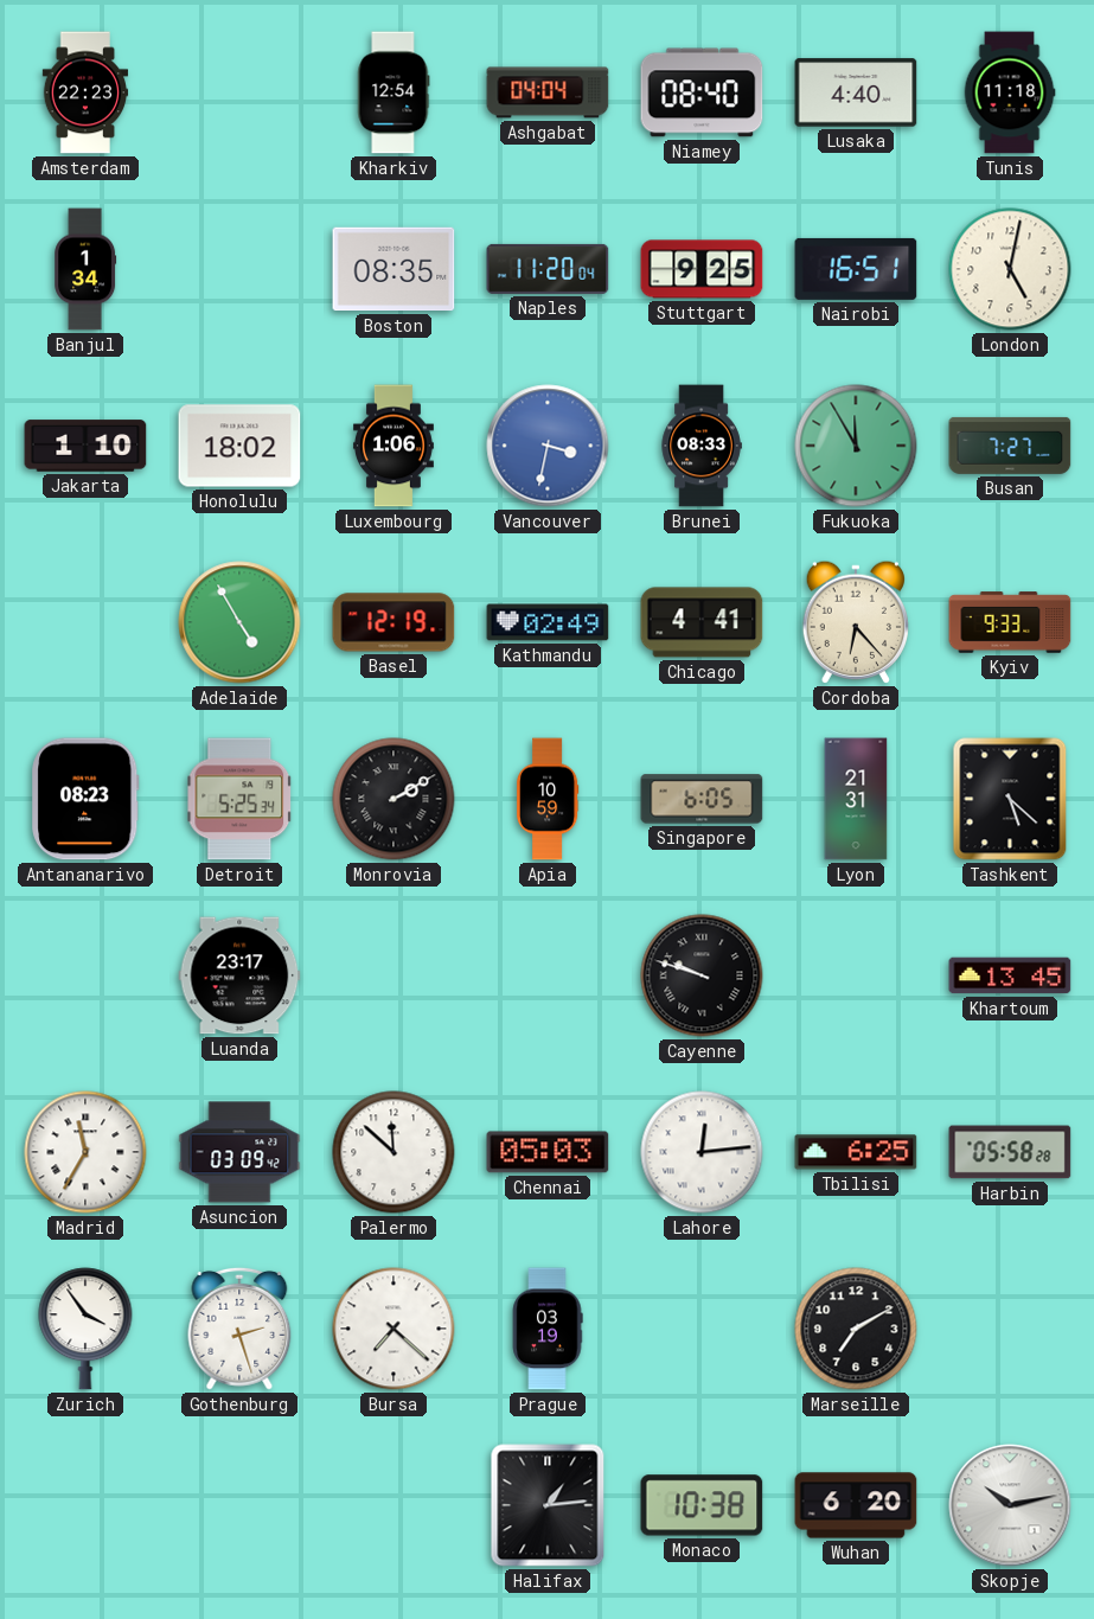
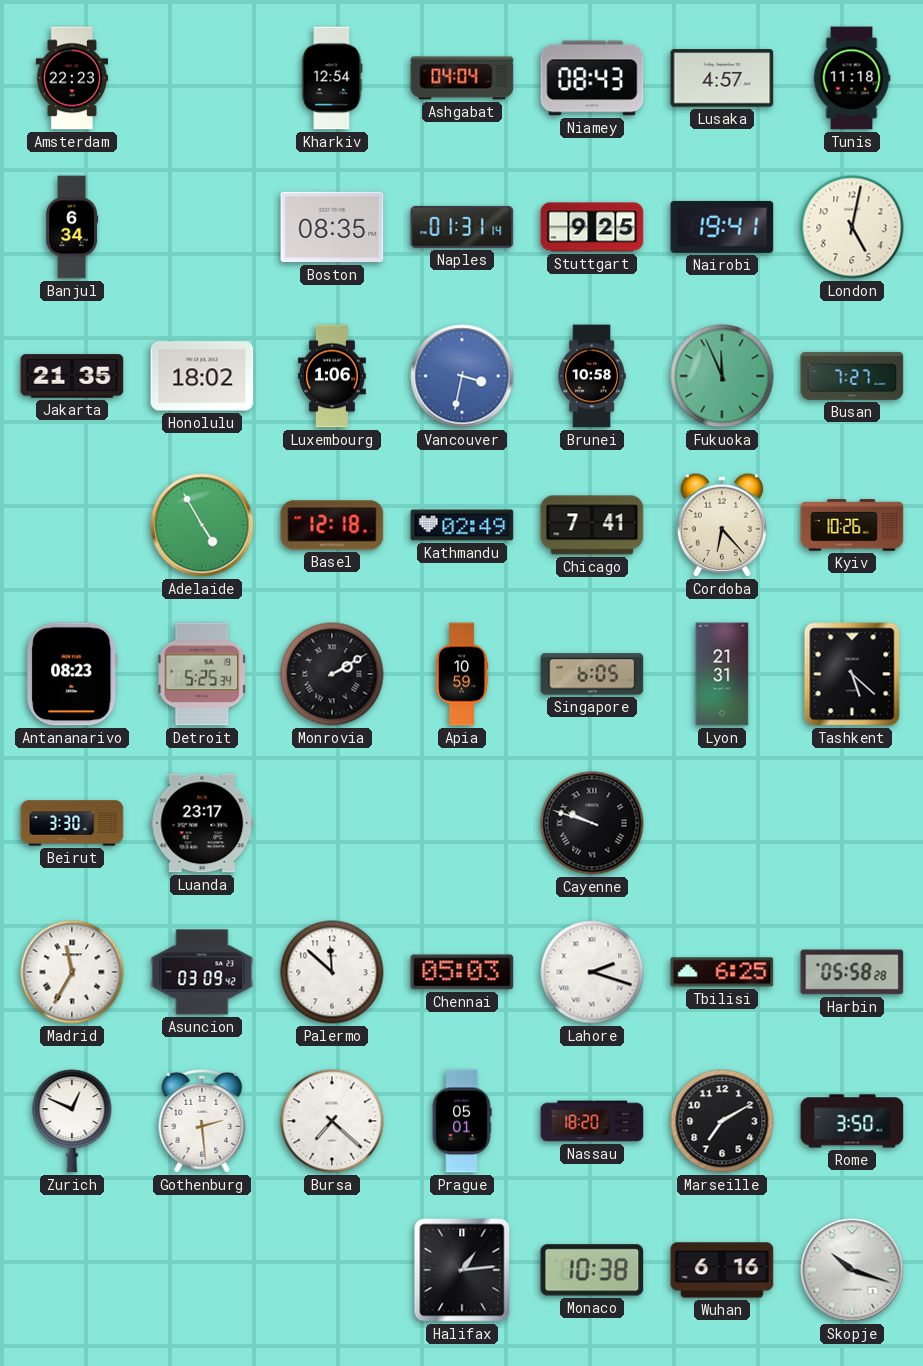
Niamey: 08:40 -> 08:43
Lusaka: 4:40 -> 4:57
Banjul: 1:34 -> 6:34
Naples: 11:20 -> 01:31
Nairobi: 16:51 -> 19:41
Jakarta: 1:10 -> 21:35
Brunei: 08:33 -> 10:58
Fukuoka: 11:55 -> 11:56
Basel: 12:19 -> 12:18
Chicago: 4:41 -> 7:41
Kyiv: 9:33 -> 10:26
Beirut: none -> 3:30
Khartoum: 13:45 -> none
Lahore: 12:14 -> 2:18
Zurich: 3:54 -> 12:49
Gothenburg: 2:27 -> 2:29
Prague: 03:19 -> 05:01
Nassau: none -> 18:20
Rome: none -> 3:50
Wuhan: 6:20 -> 6:16
Skopje: 10:13 -> 10:18
